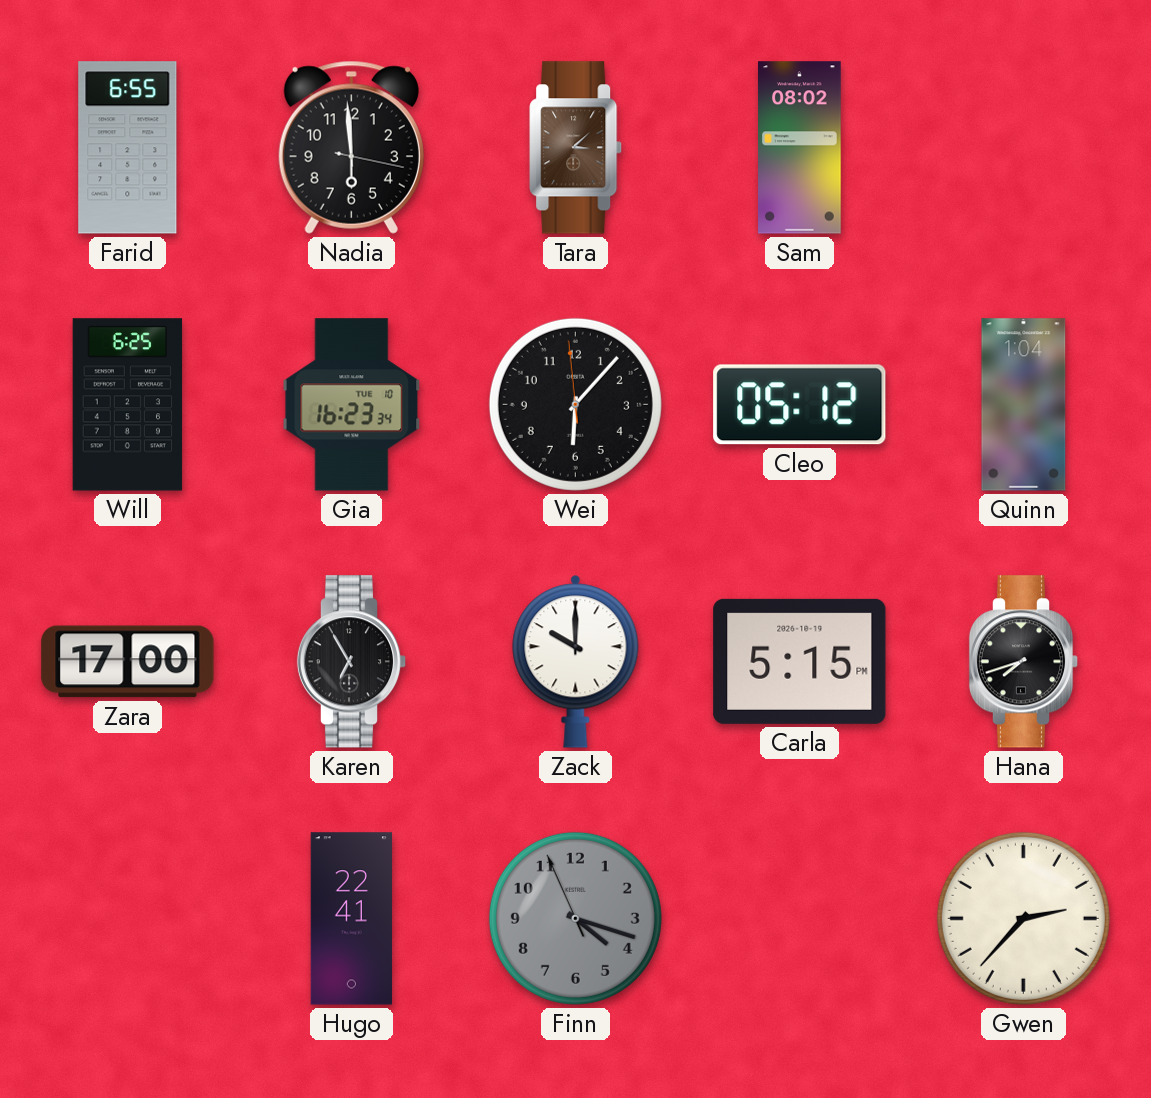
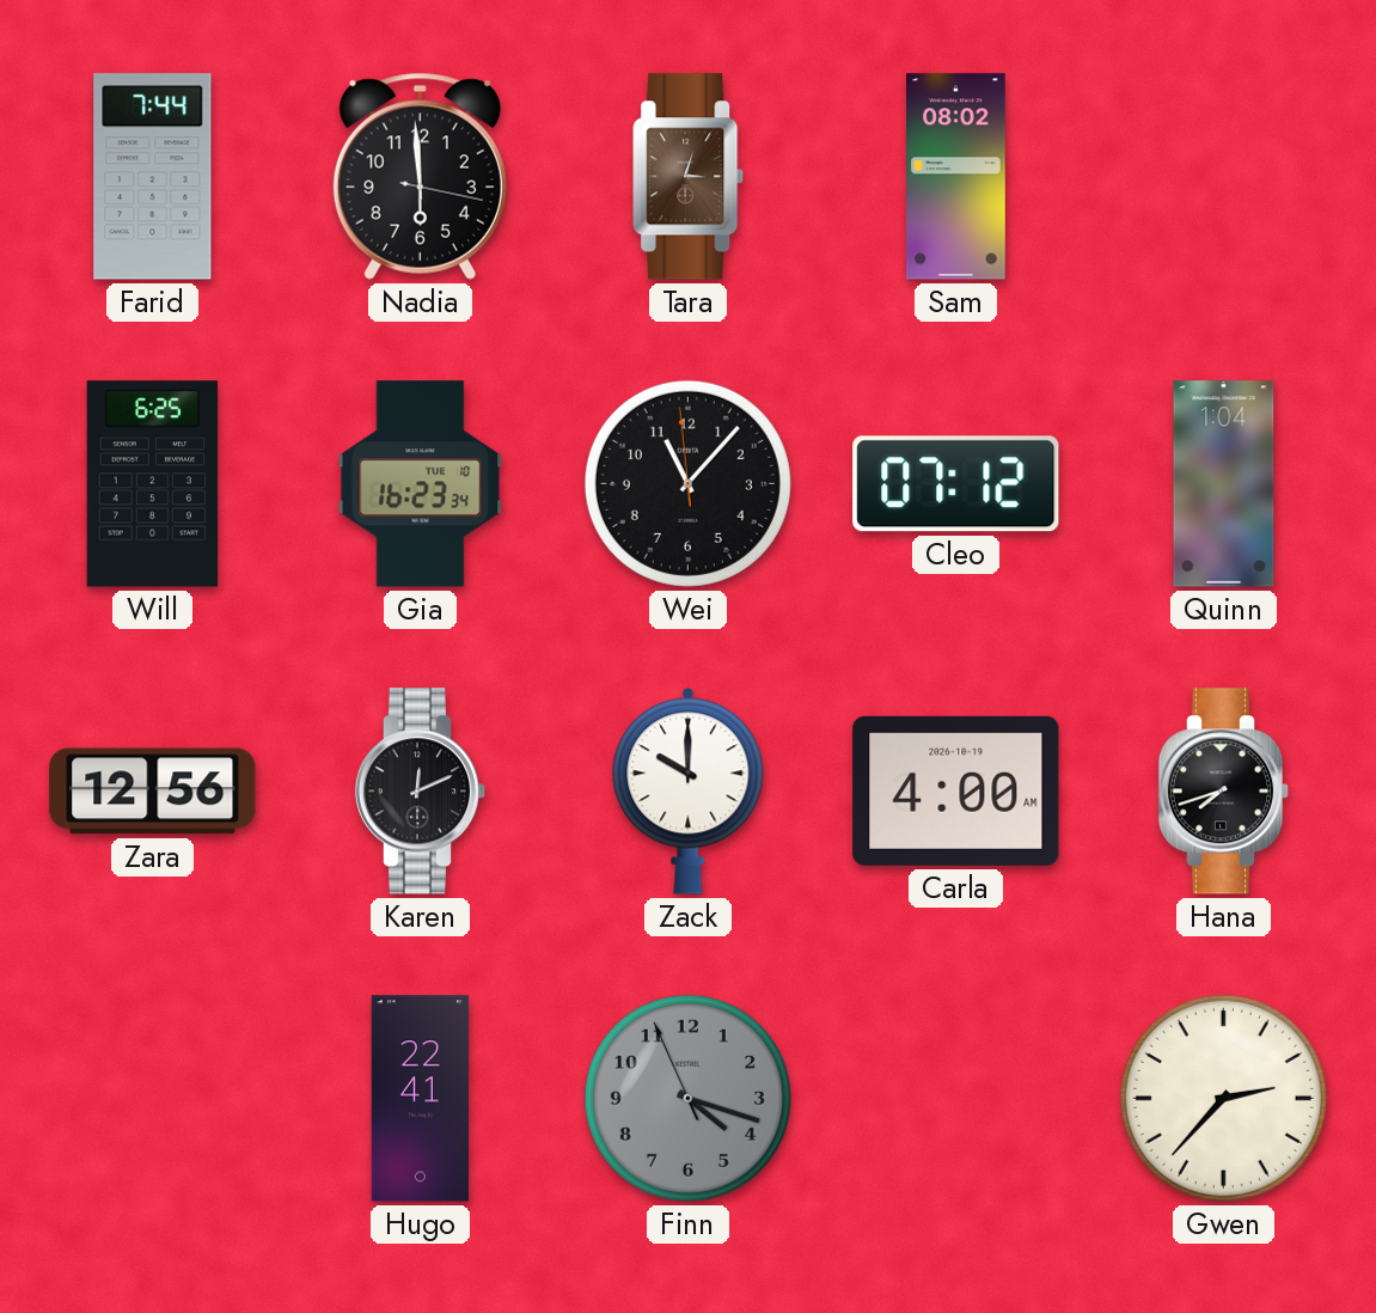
Farid: 6:55 -> 7:44
Tara: 3:08 -> 3:03
Wei: 6:06 -> 11:06
Cleo: 05:12 -> 07:12
Zara: 17:00 -> 12:56
Karen: 6:55 -> 12:11
Carla: 5:15 -> 4:00
